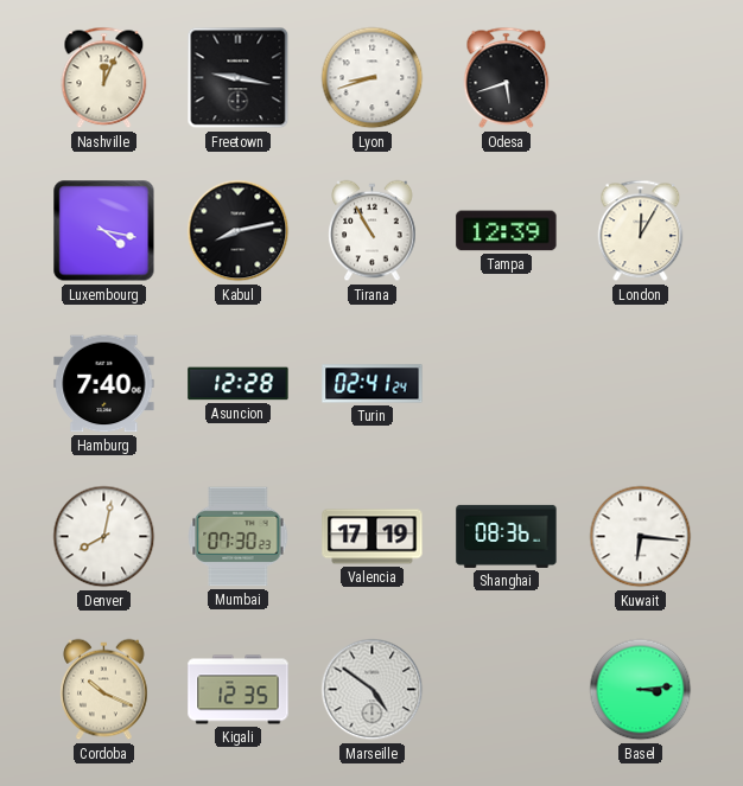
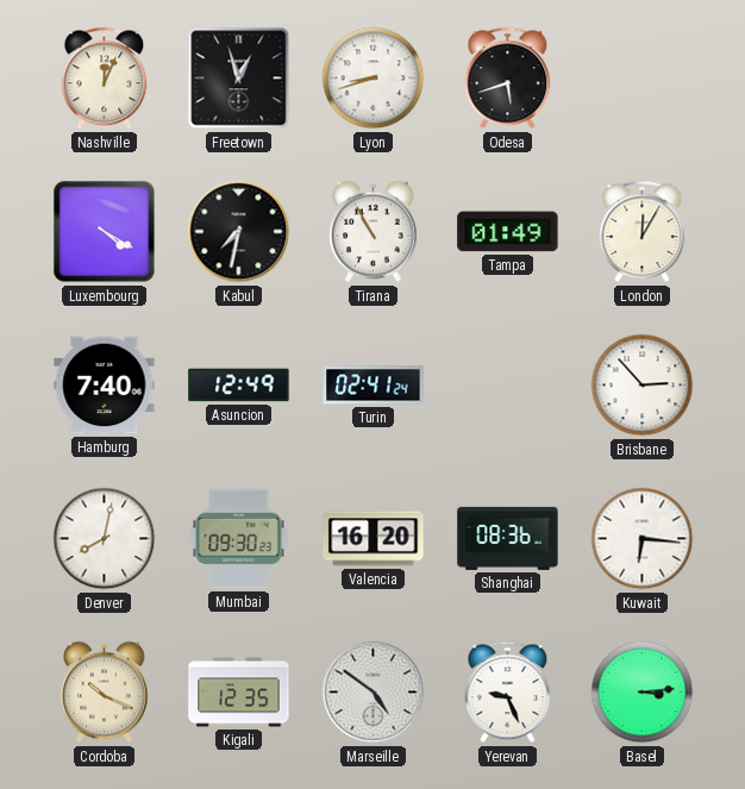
Freetown: 9:17 -> 12:57
Luxembourg: 4:17 -> 4:20
Kabul: 8:13 -> 7:32
Tampa: 12:39 -> 01:49
Asuncion: 12:28 -> 12:49
Brisbane: none -> 2:53
Mumbai: 07:30 -> 09:30
Valencia: 17:19 -> 16:20
Yerevan: none -> 9:26
